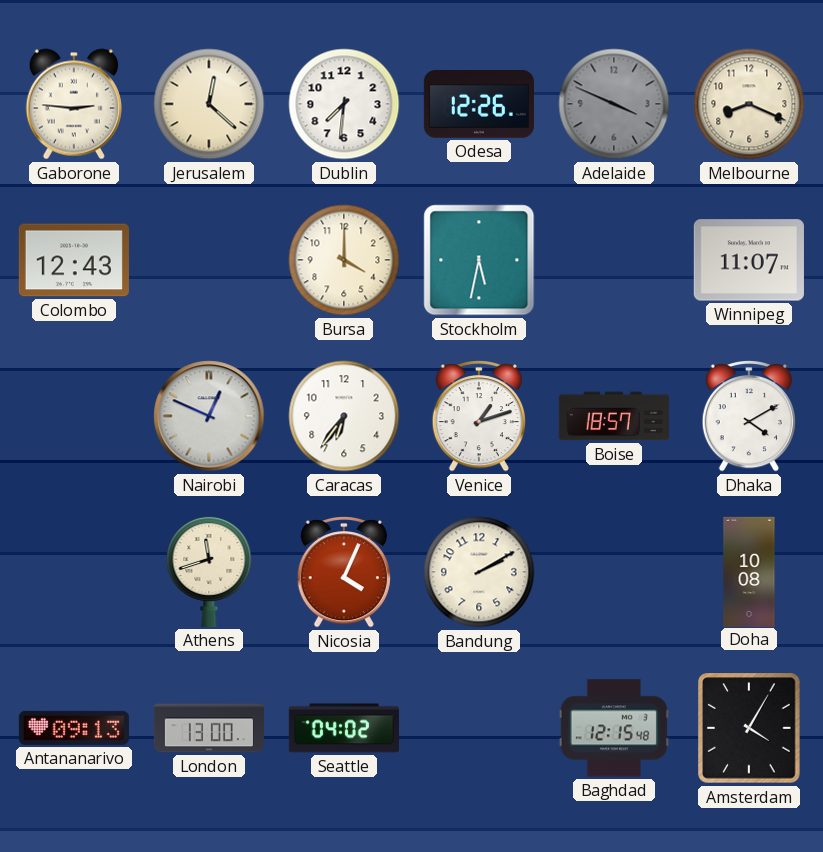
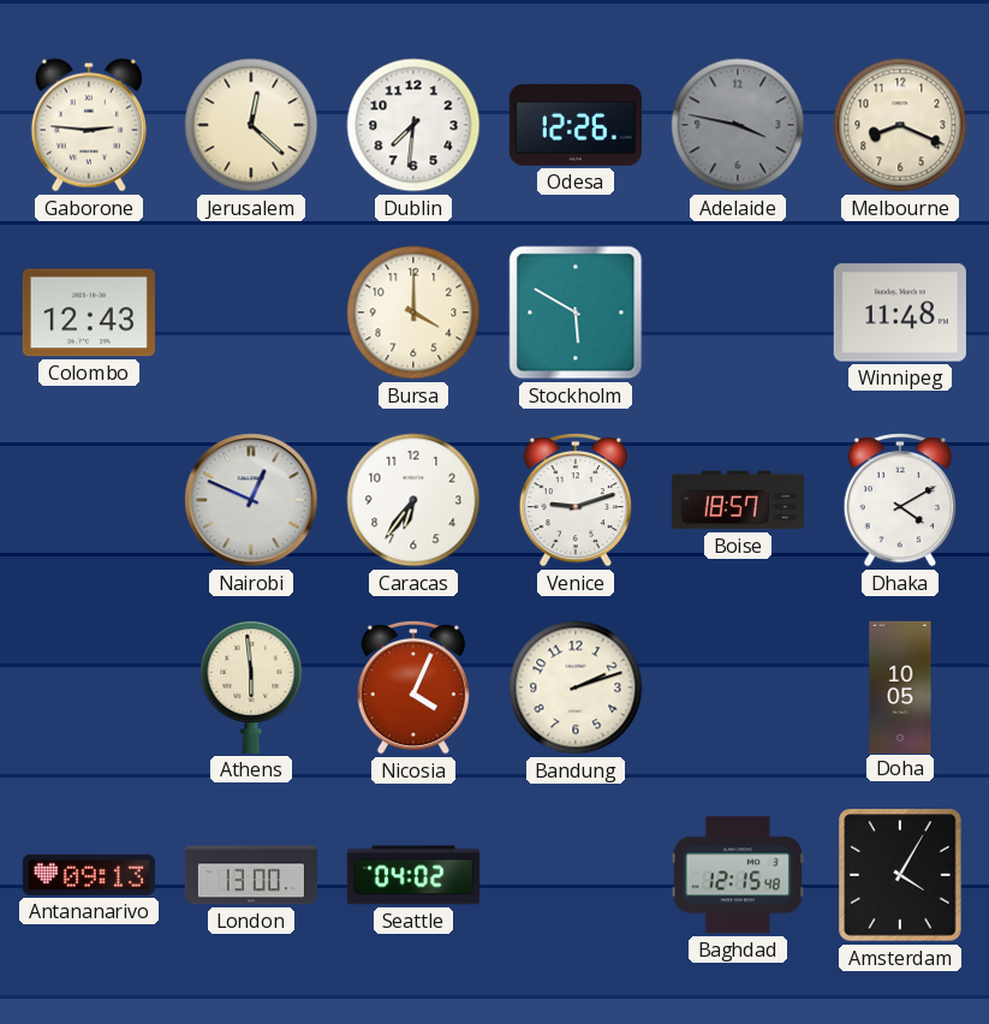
Adelaide: 3:49 -> 3:47
Stockholm: 5:32 -> 5:50
Winnipeg: 11:07 -> 11:48
Venice: 1:12 -> 9:12
Athens: 11:42 -> 5:59
Bandung: 2:10 -> 2:12
Doha: 10:08 -> 10:05
